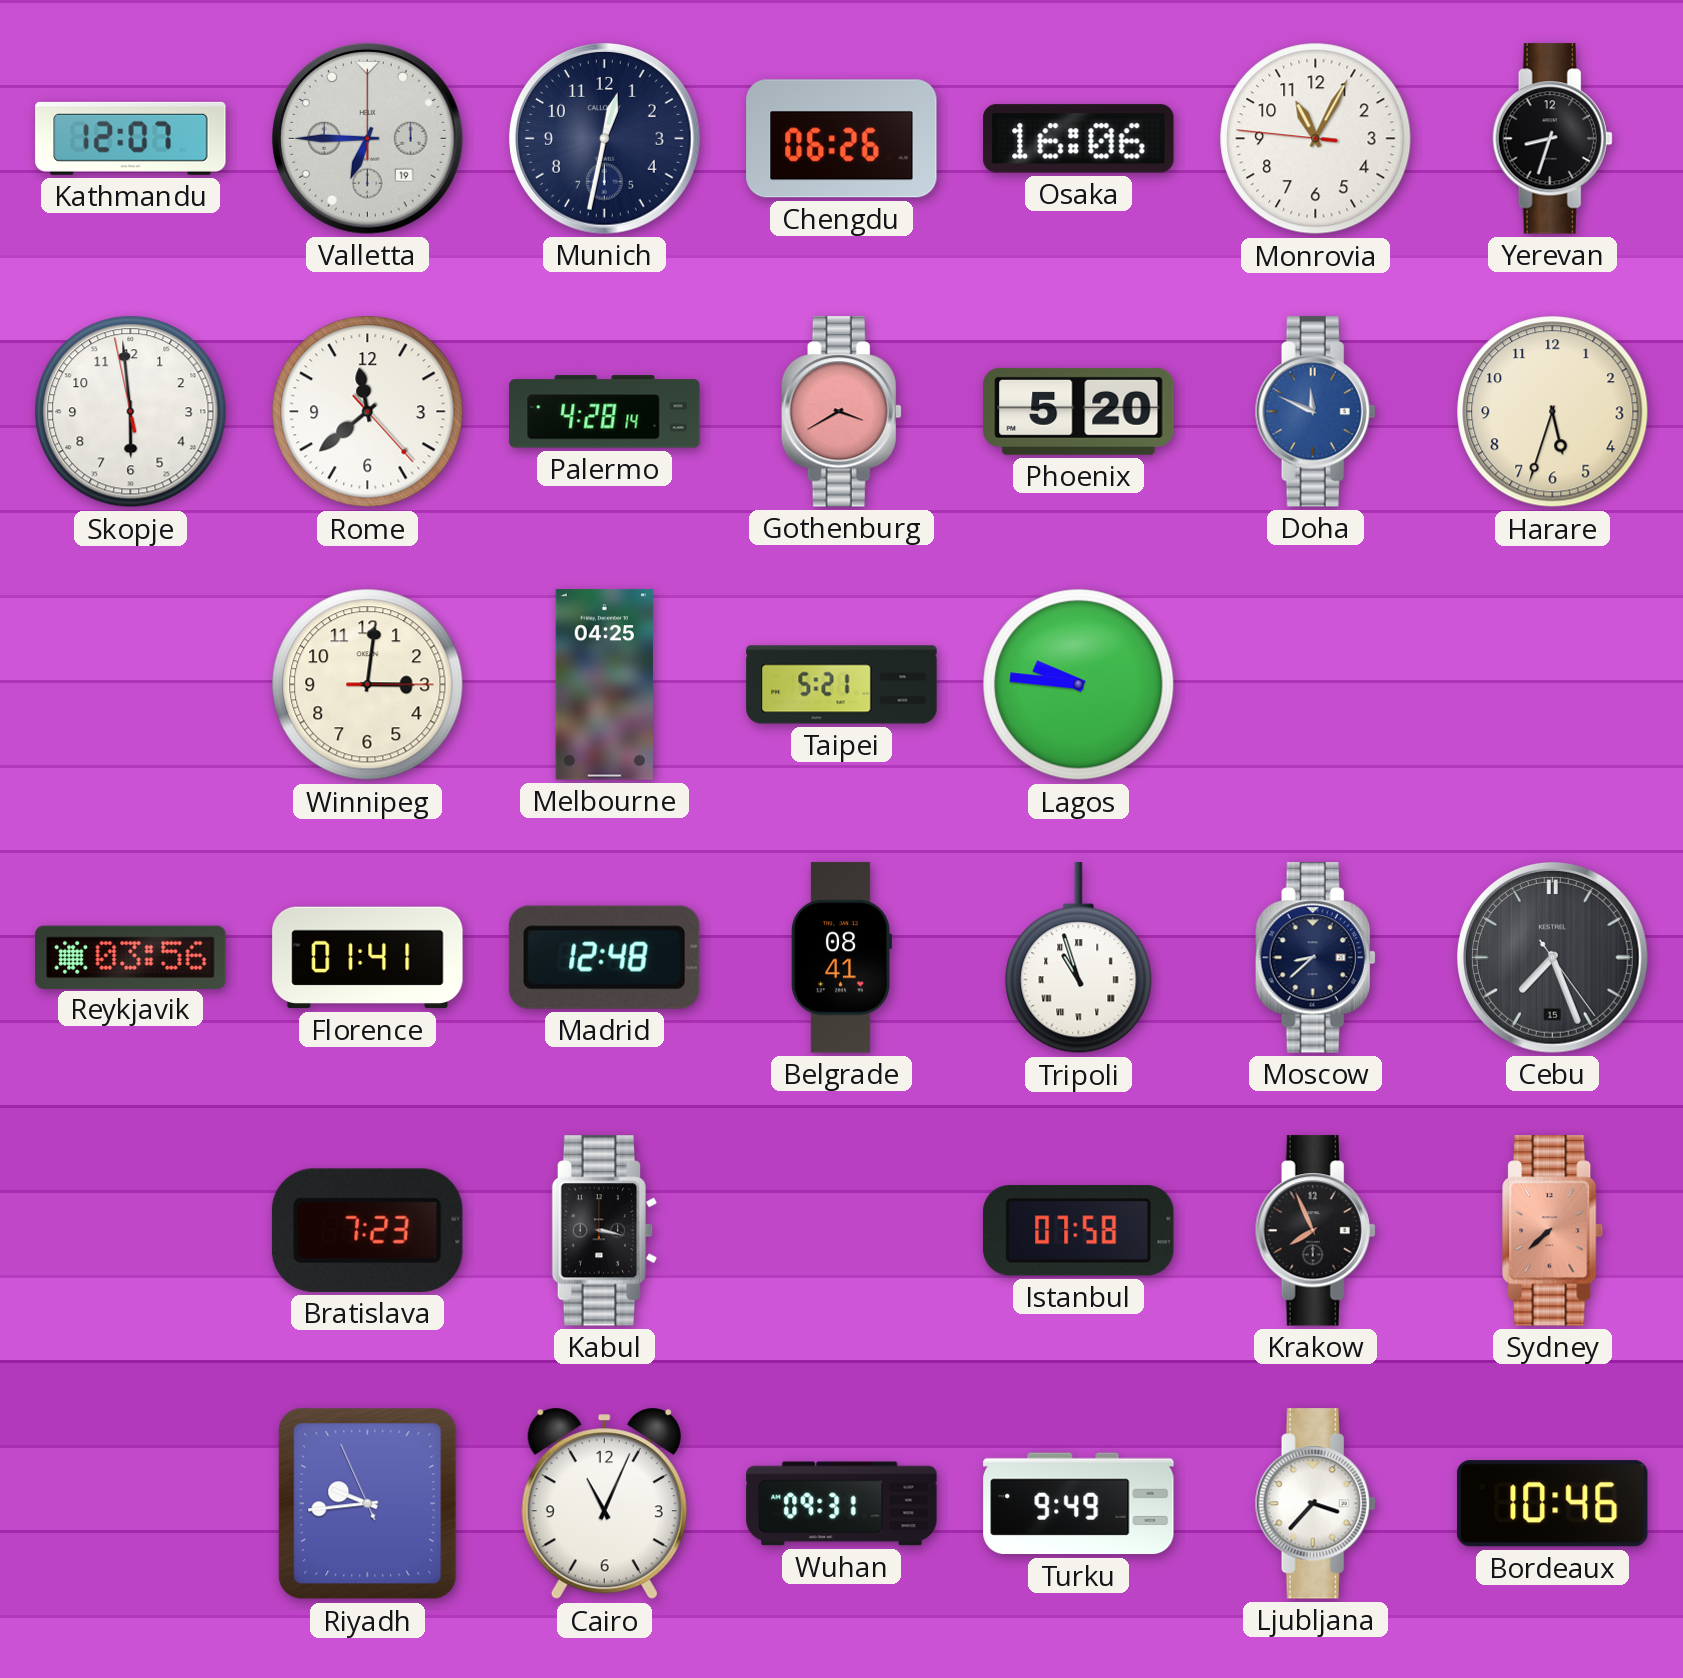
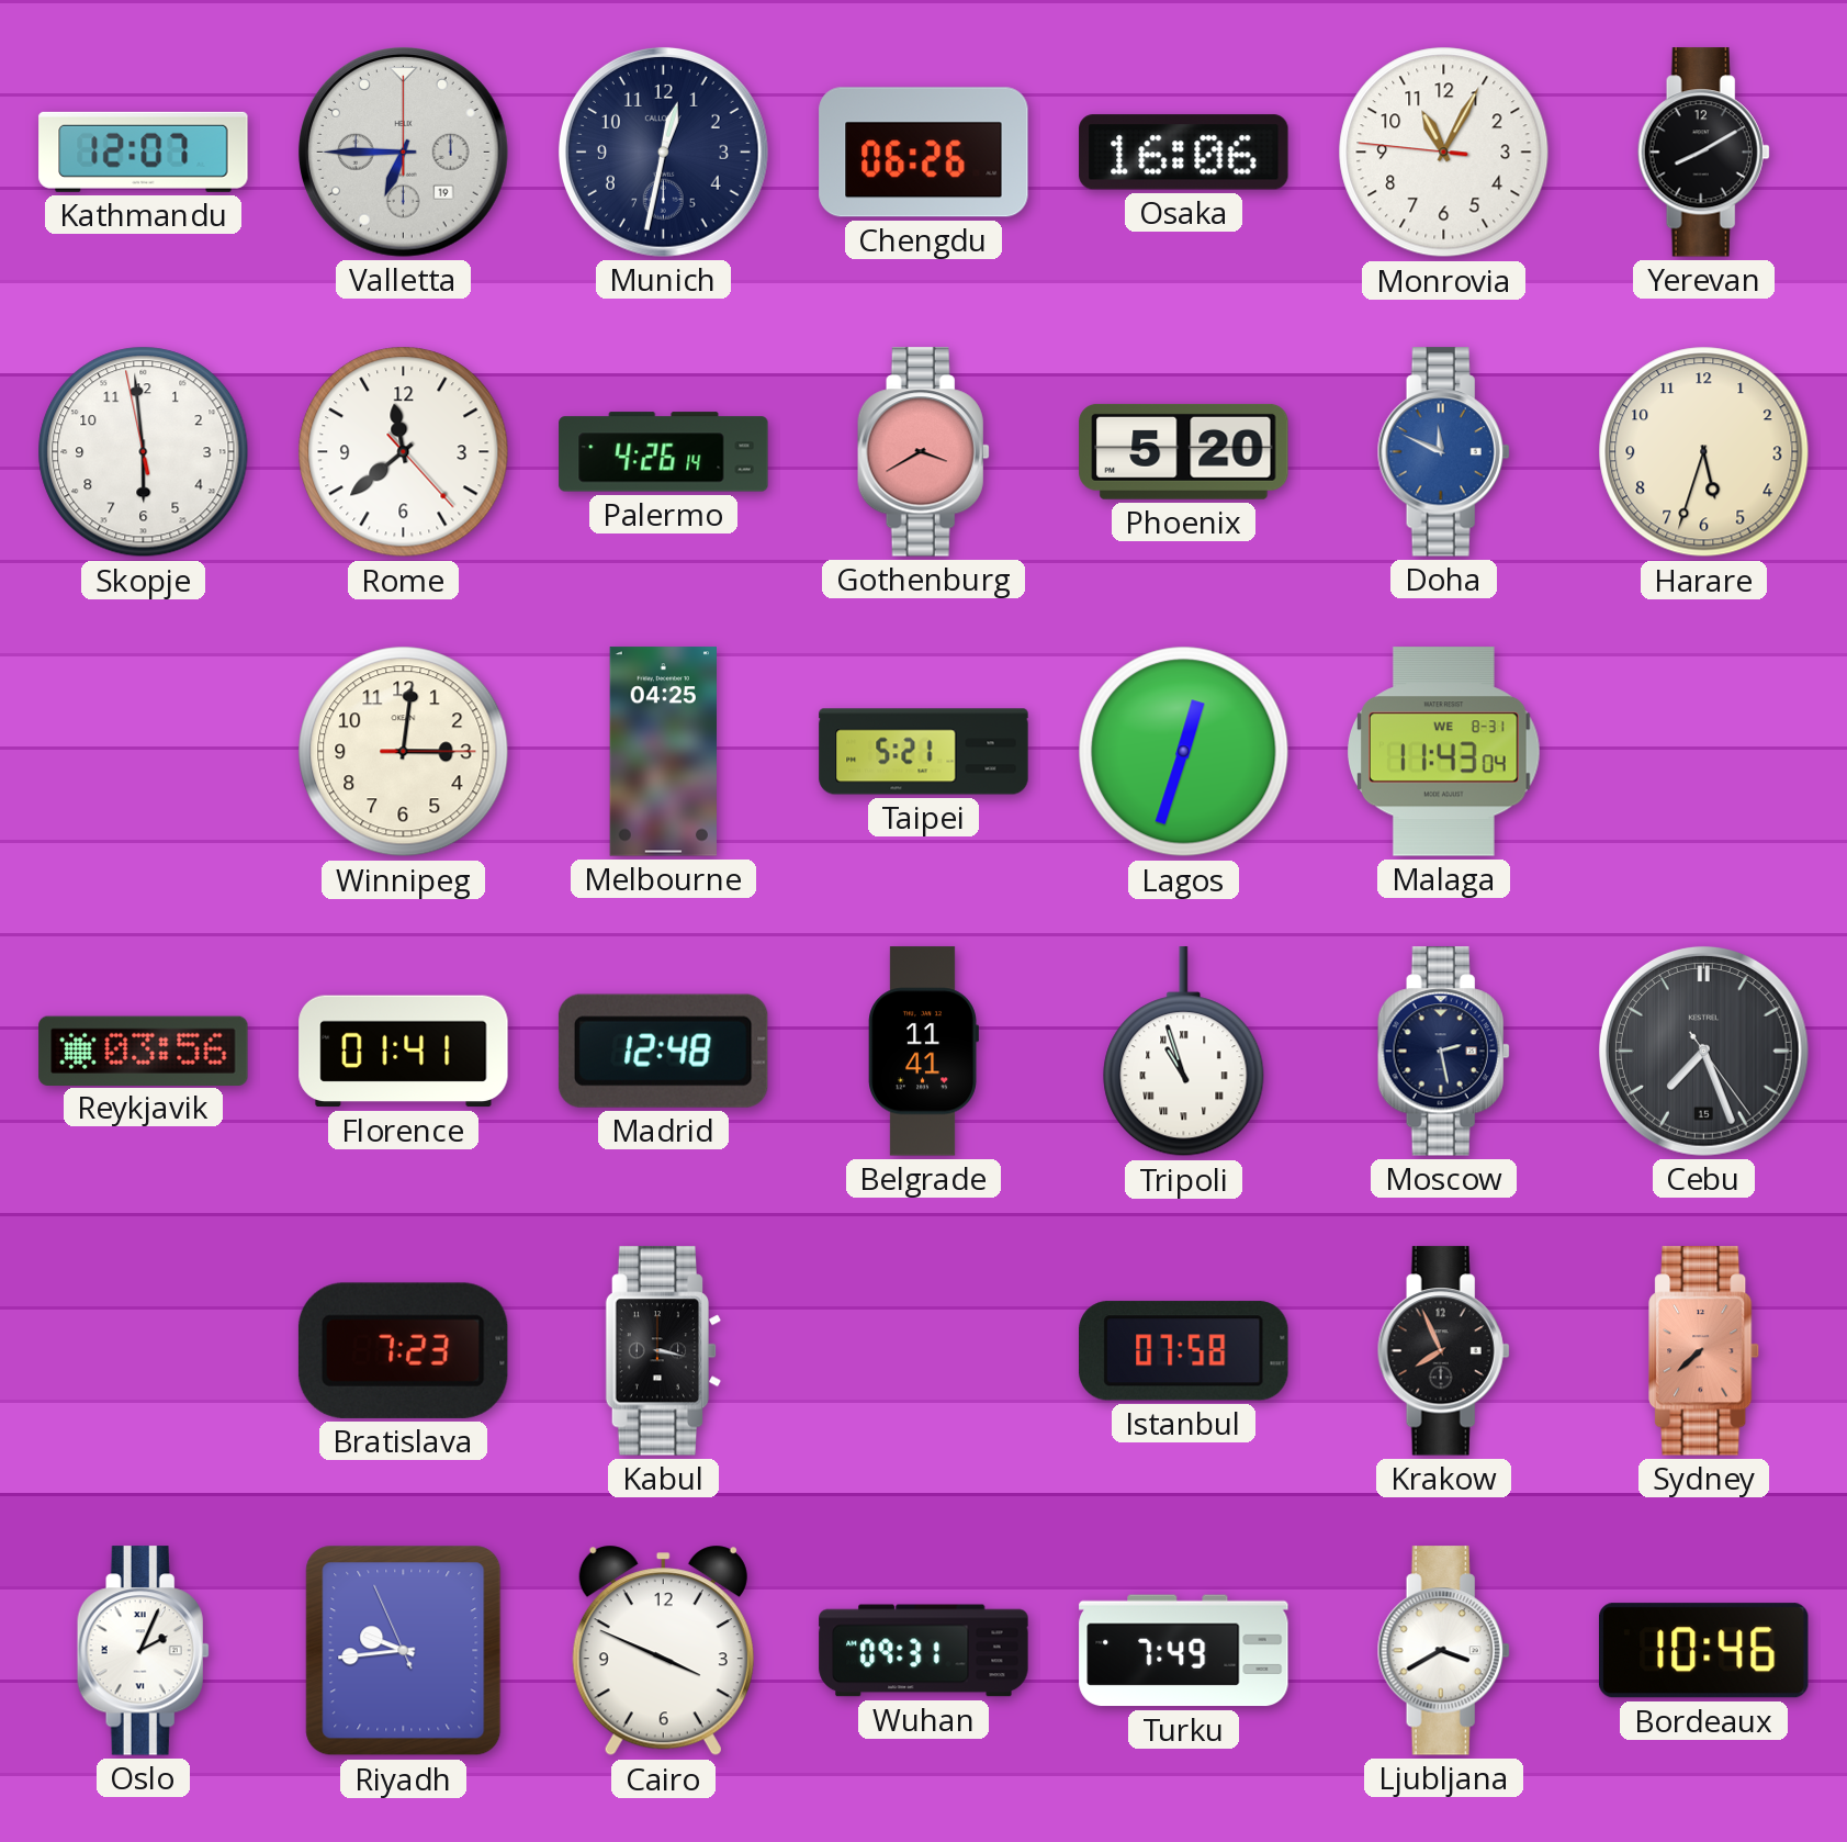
Yerevan: 8:33 -> 8:10
Palermo: 4:28 -> 4:26
Lagos: 9:46 -> 12:33
Malaga: none -> 11:43
Belgrade: 08:41 -> 11:41
Moscow: 8:38 -> 2:28
Oslo: none -> 2:04
Cairo: 11:04 -> 3:49
Turku: 9:49 -> 7:49
Ljubljana: 3:37 -> 3:40
